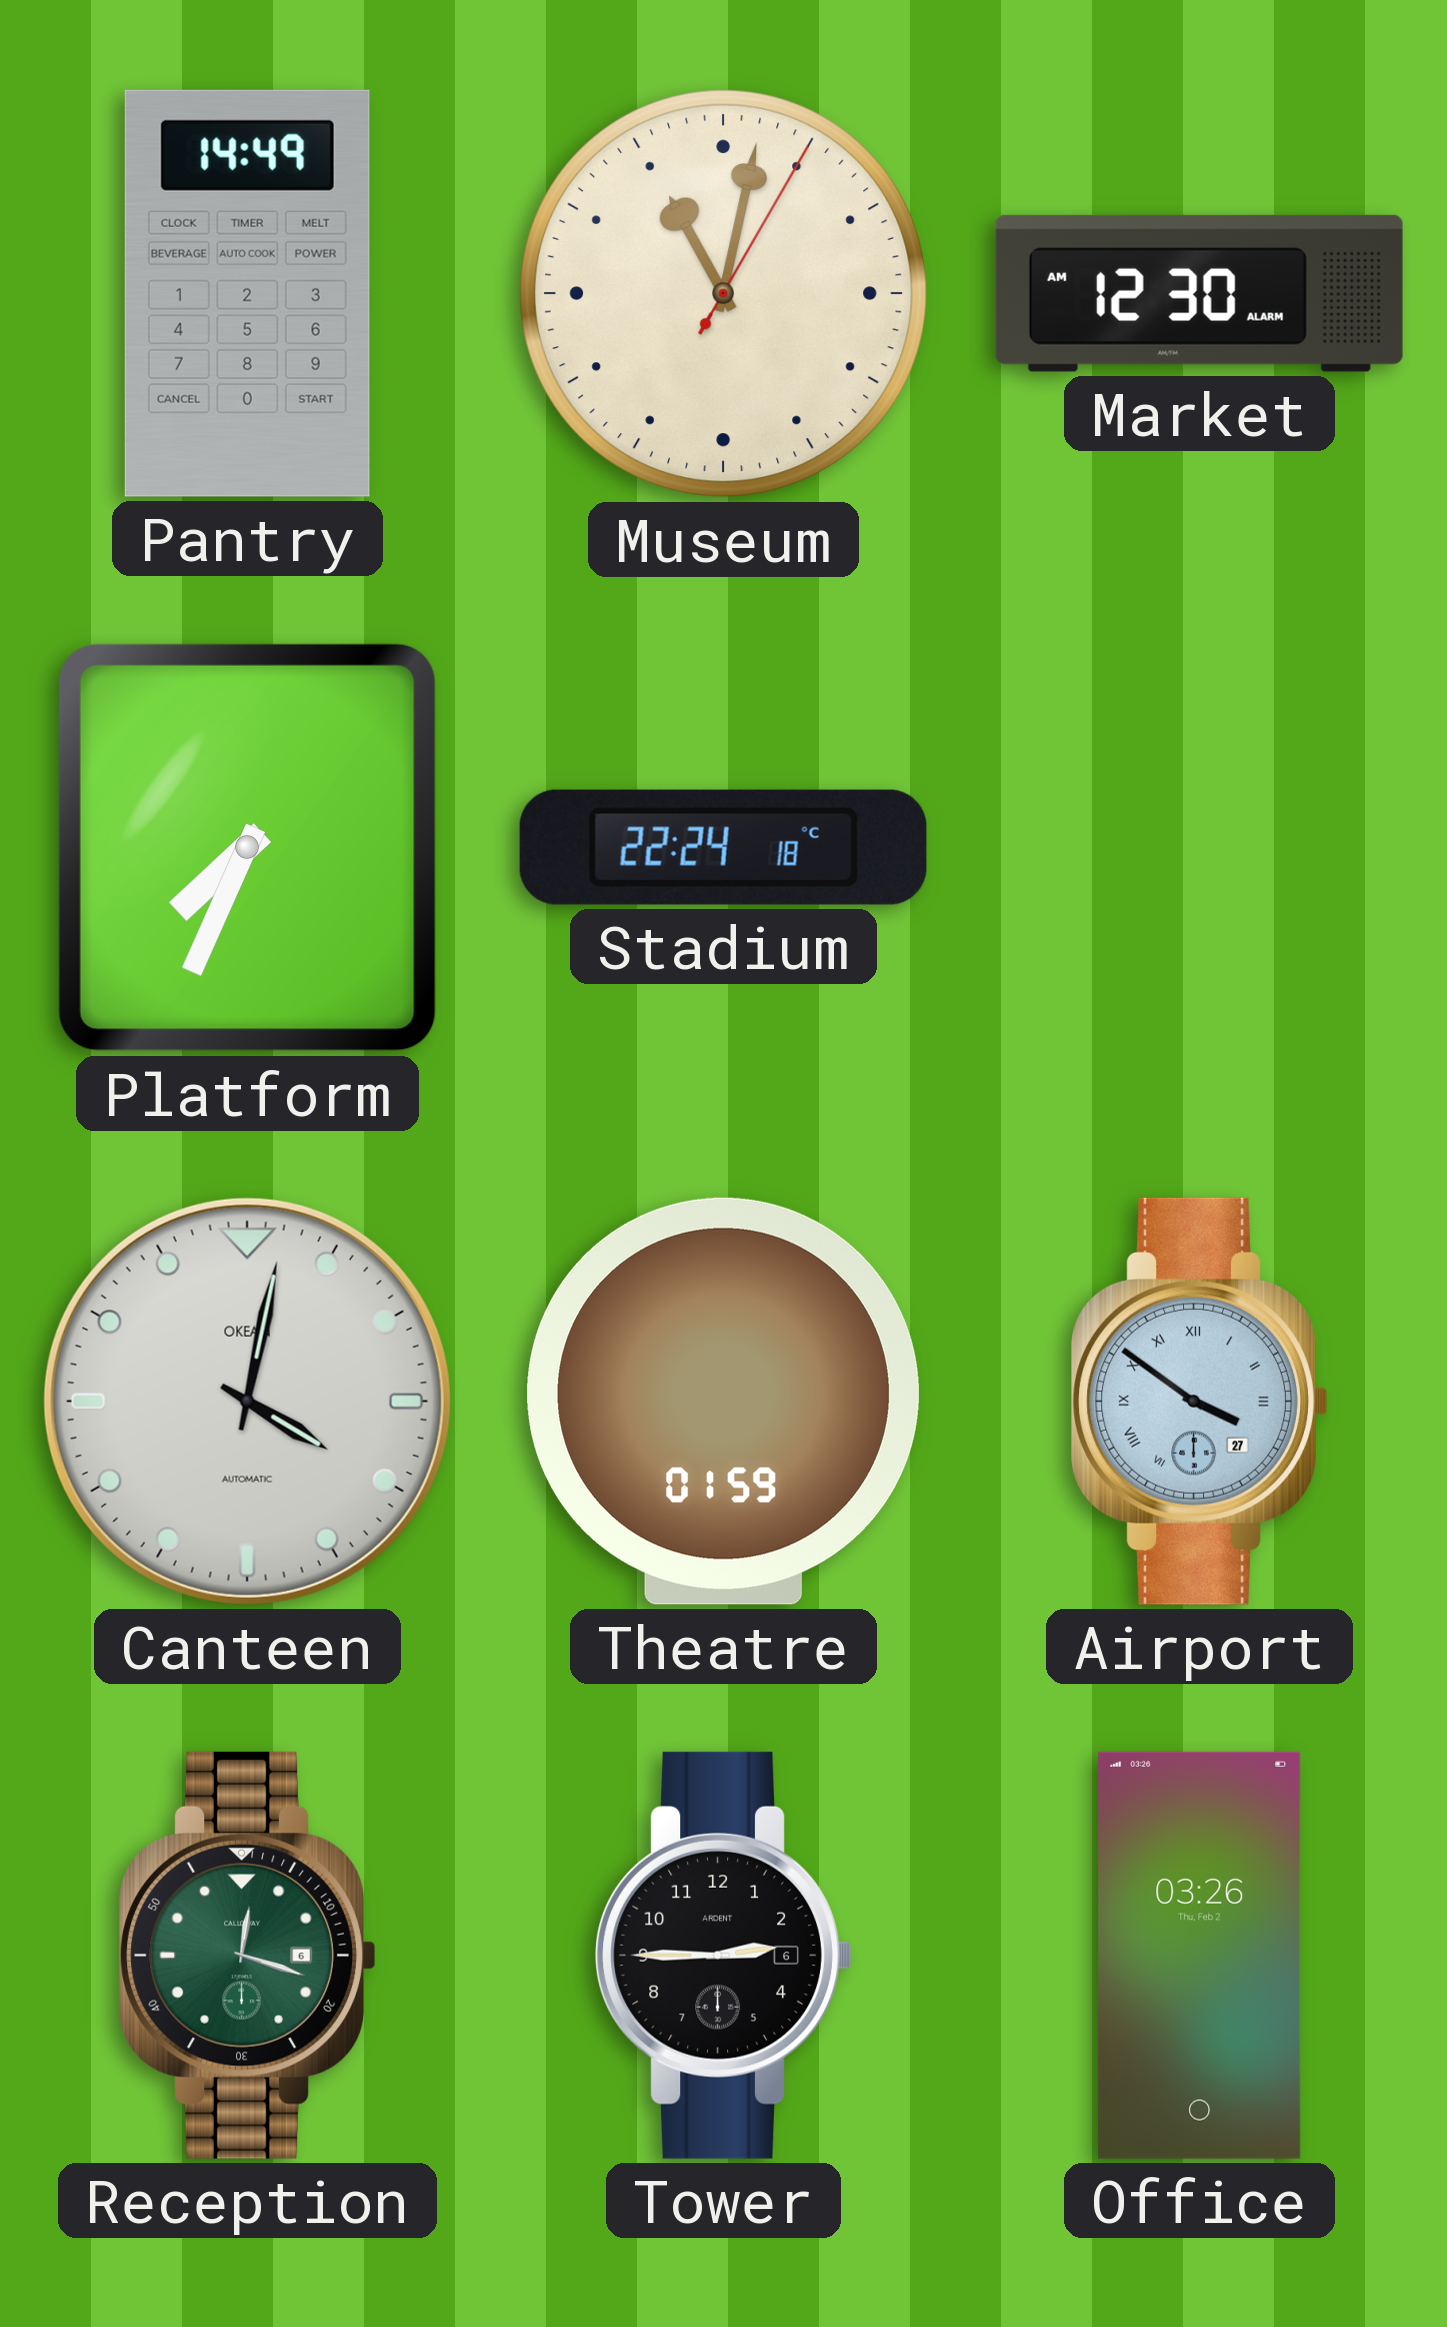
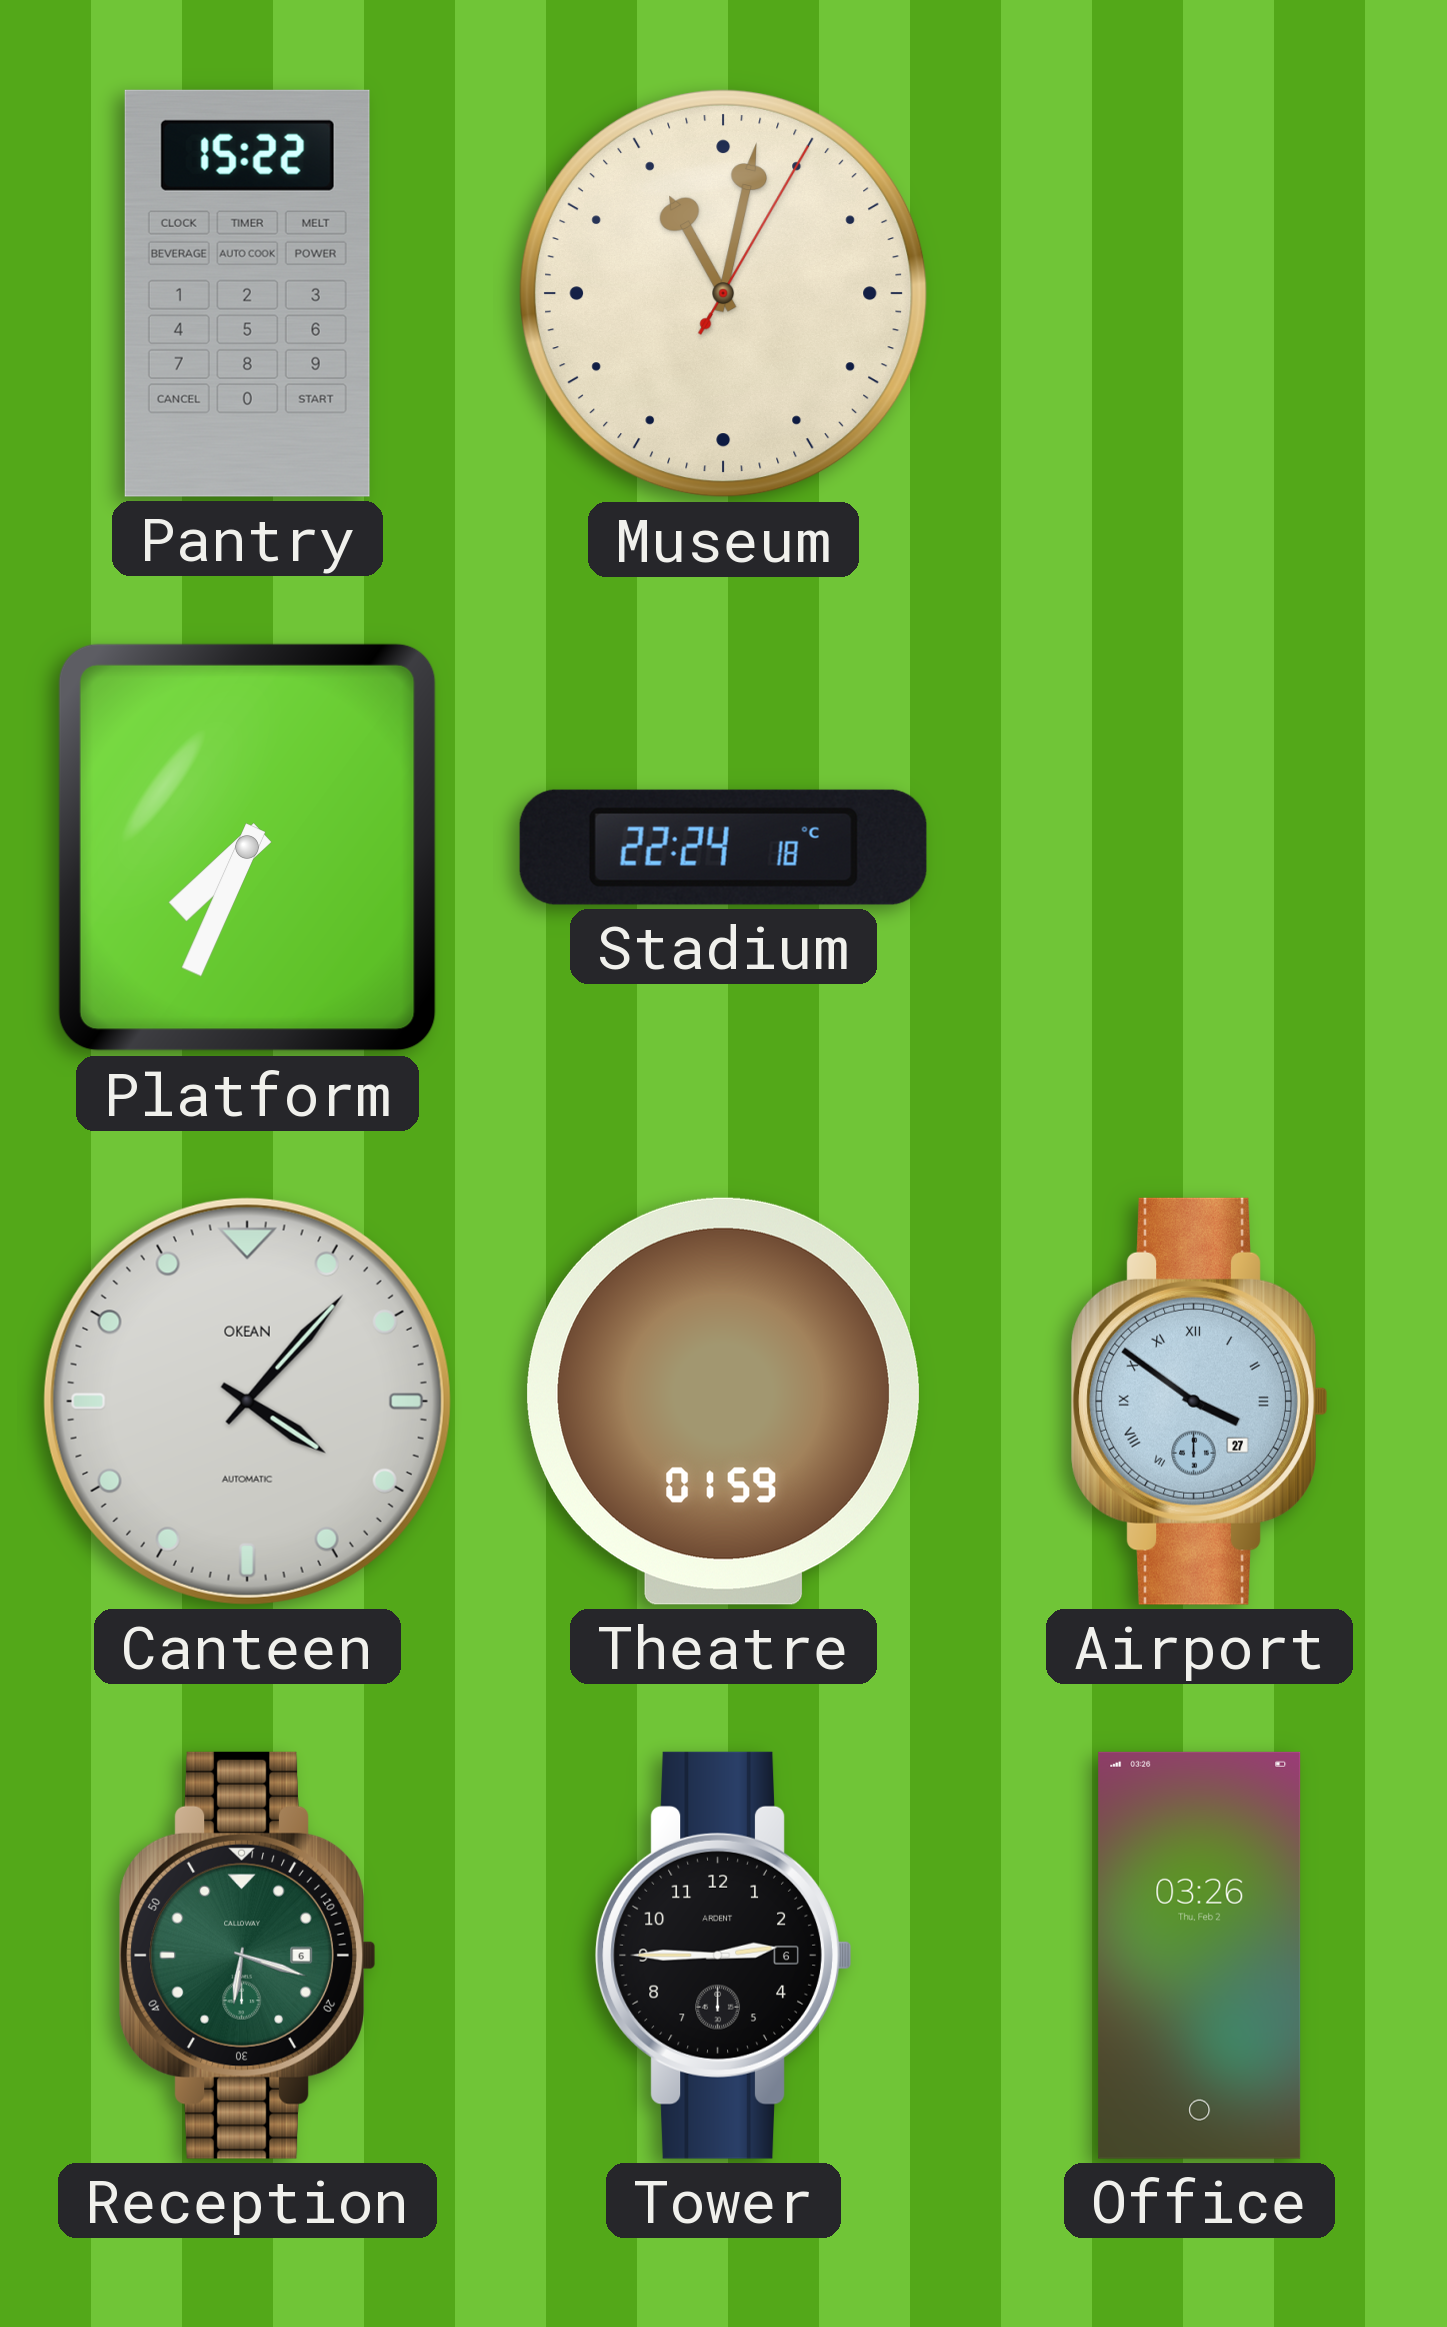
Pantry: 14:49 -> 15:22
Market: 12:30 -> none
Canteen: 4:02 -> 4:07
Reception: 12:18 -> 6:18
